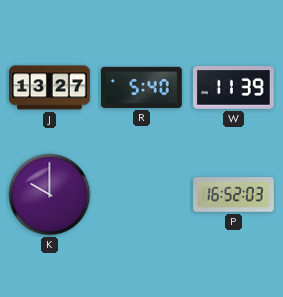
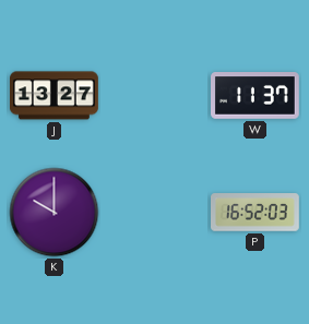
R: 5:40 -> none
W: 11:39 -> 11:37
